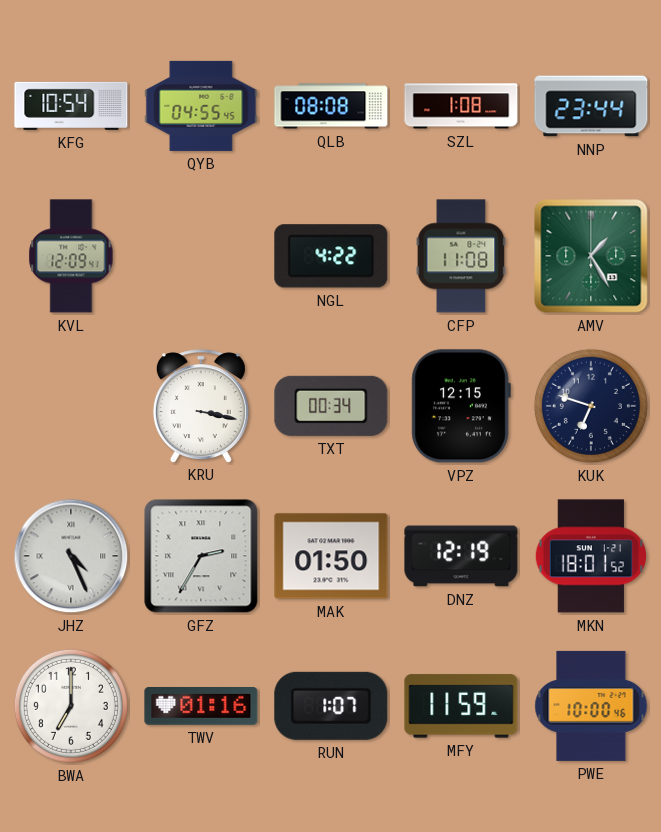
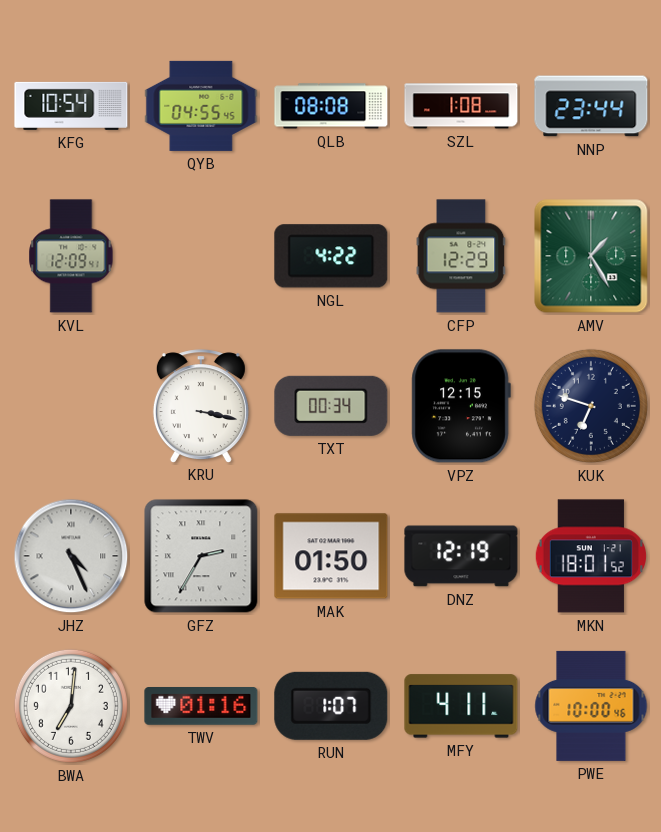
CFP: 11:08 -> 12:29
BWA: 7:00 -> 7:01
MFY: 11:59 -> 4:11
